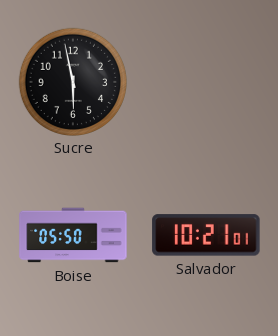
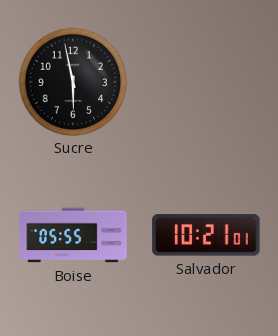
Boise: 05:50 -> 05:55
